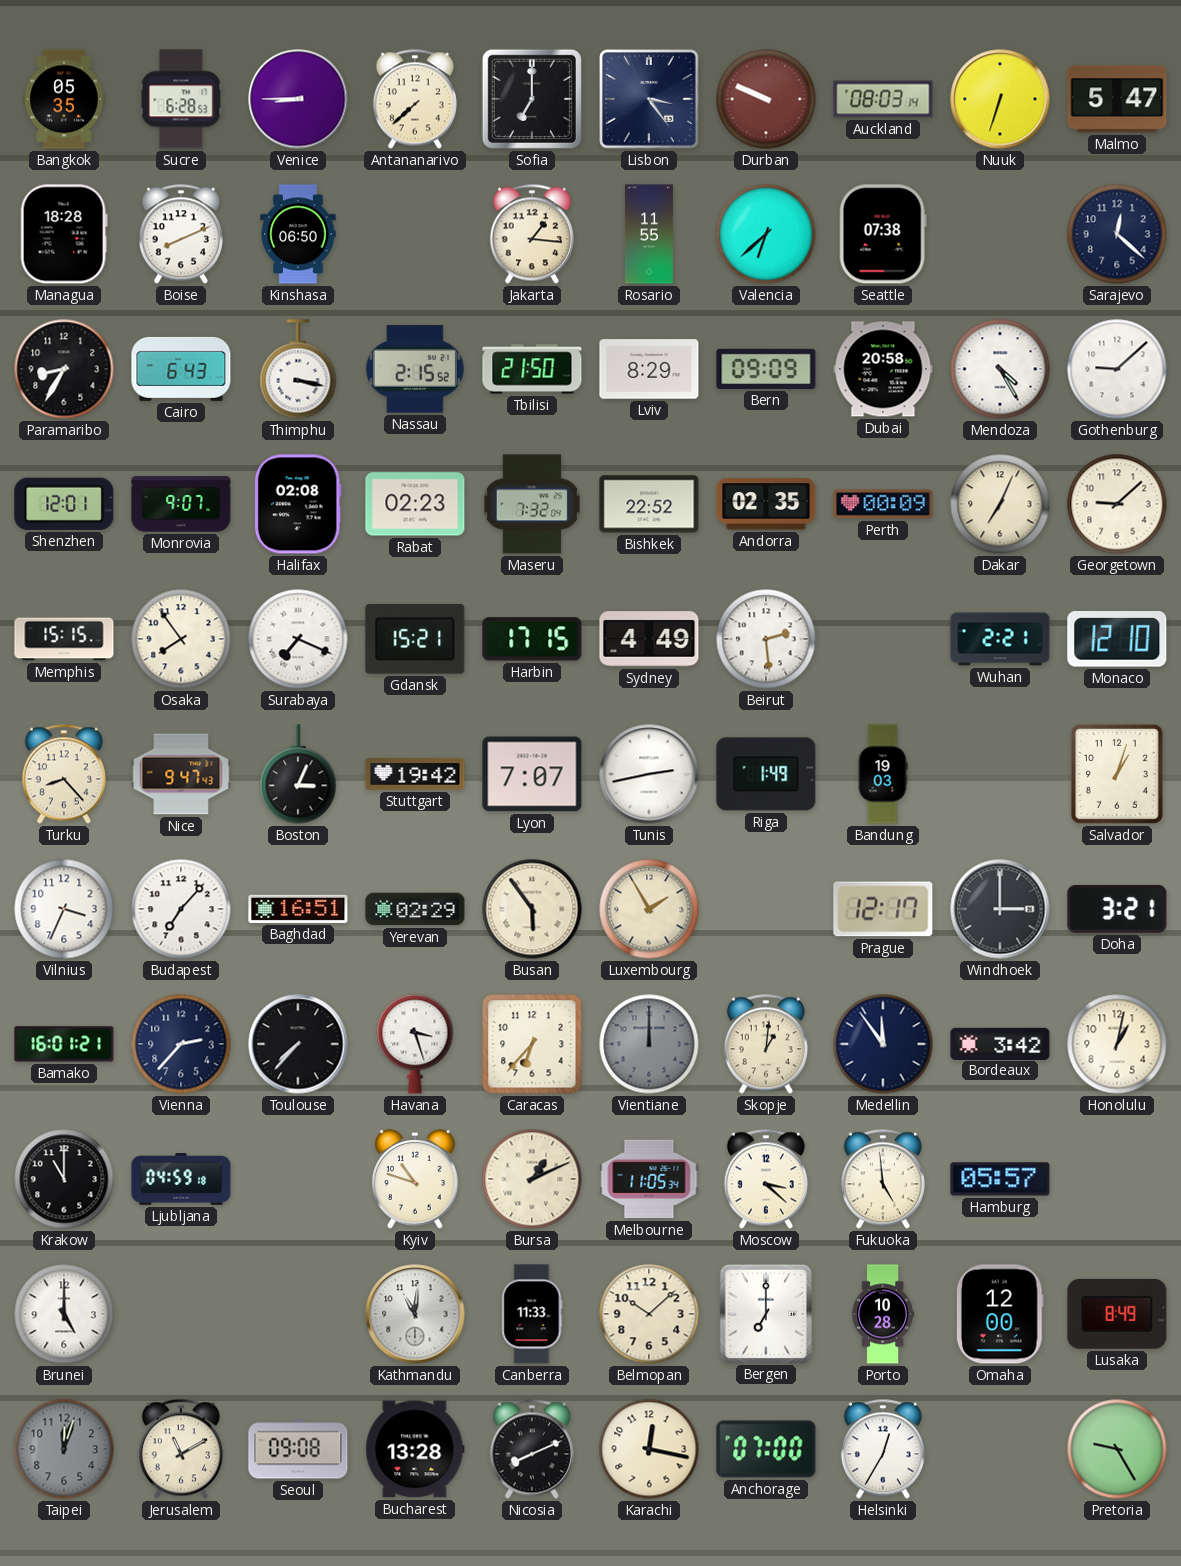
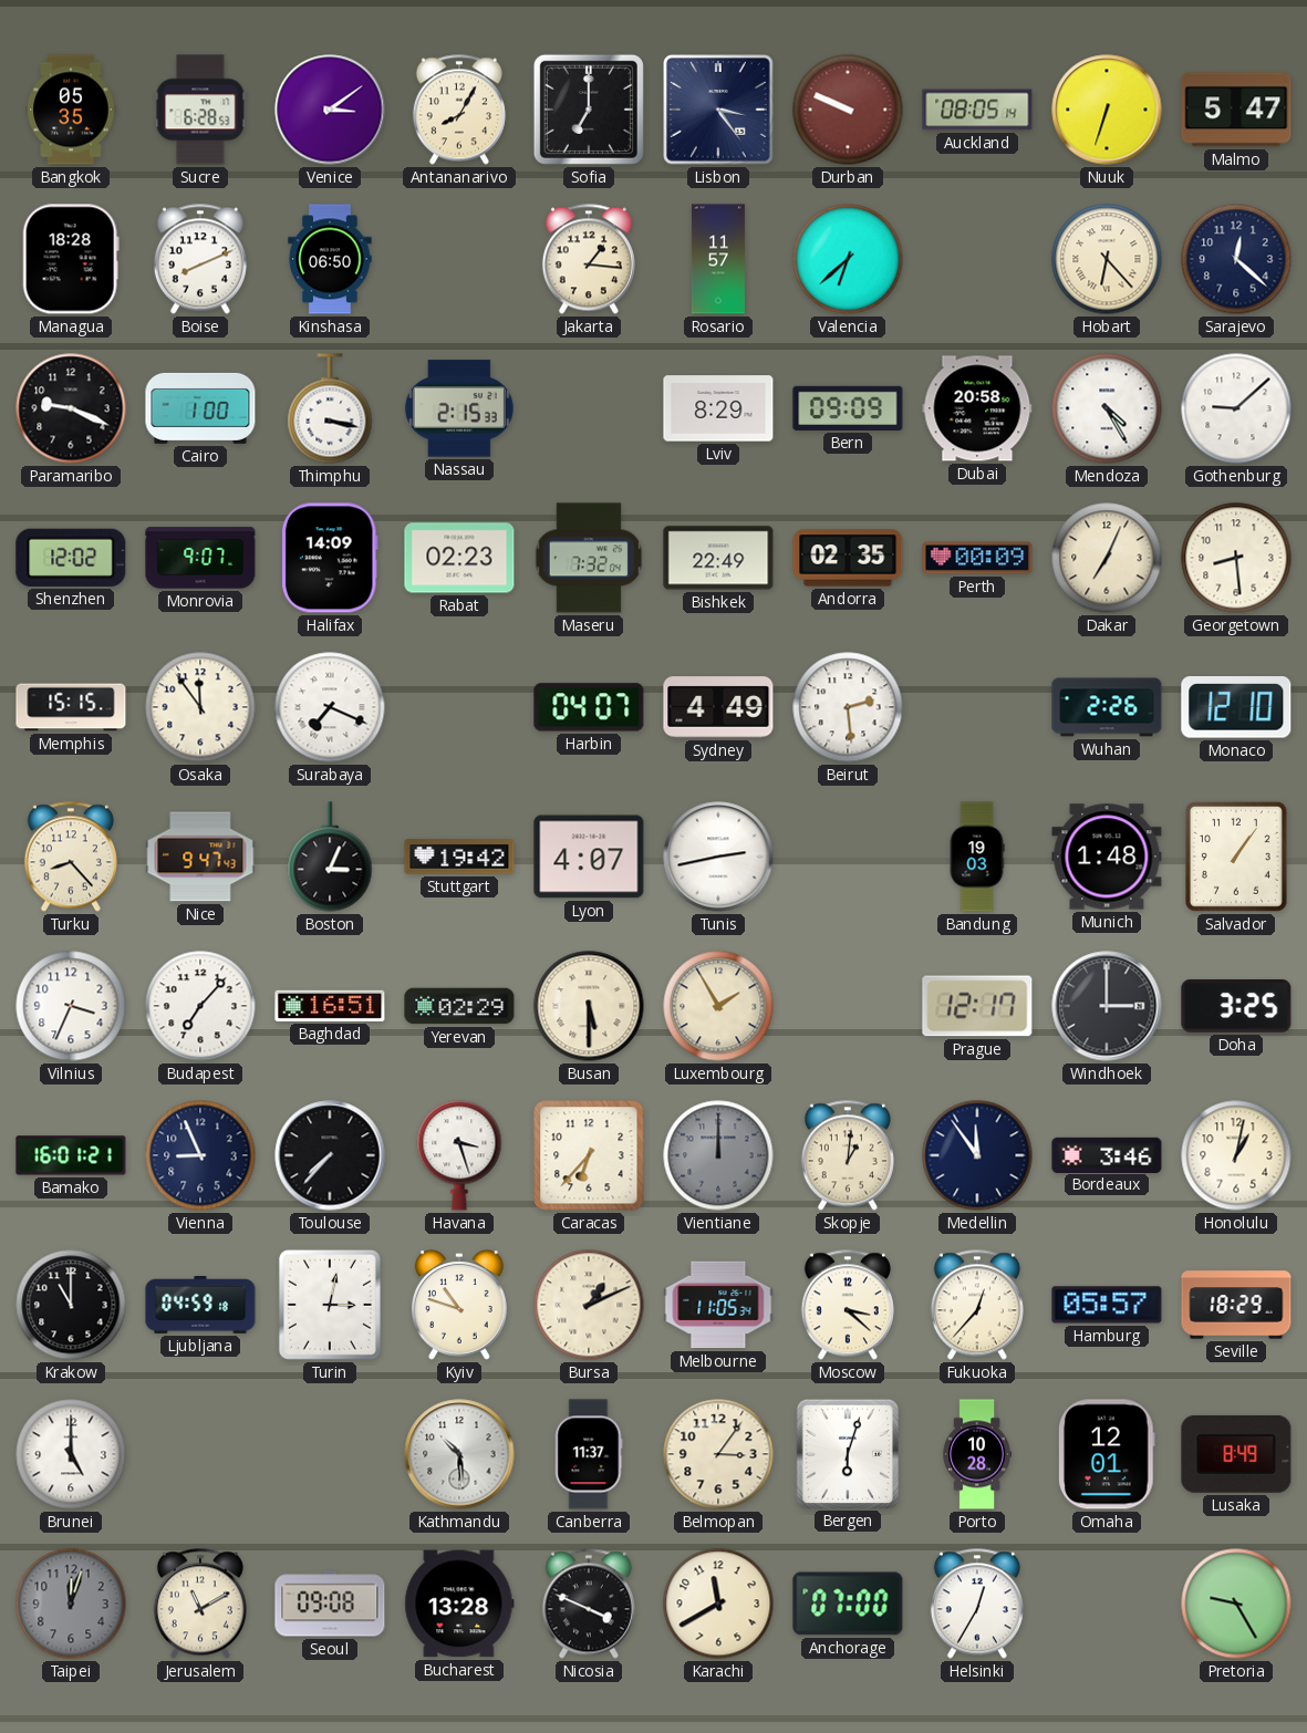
Venice: 8:45 -> 3:09
Antananarivo: 7:38 -> 8:05
Auckland: 08:03 -> 08:05
Rosario: 11:55 -> 11:57
Seattle: 07:38 -> none
Hobart: none -> 6:23
Paramaribo: 8:35 -> 9:19
Cairo: 6:43 -> 1:00
Nassau: 2:15:52 -> 2:15:33
Tbilisi: 21:50 -> none
Shenzhen: 12:01 -> 12:02
Halifax: 02:08 -> 14:09
Bishkek: 22:52 -> 22:49
Georgetown: 9:08 -> 8:29
Osaka: 7:54 -> 11:54
Gdansk: 15:21 -> none
Harbin: 17:15 -> 04:07
Wuhan: 2:21 -> 2:26
Lyon: 7:07 -> 4:07
Riga: 1:49 -> none
Munich: none -> 1:48
Salvador: 1:03 -> 1:06
Busan: 5:54 -> 5:30
Doha: 3:21 -> 3:25
Vienna: 2:37 -> 8:56
Bordeaux: 3:42 -> 3:46
Turin: none -> 3:02
Fukuoka: 4:59 -> 12:37
Seville: none -> 18:29
Kathmandu: 11:01 -> 10:29
Canberra: 11:33 -> 11:37
Belmopan: 10:08 -> 3:06
Bergen: 7:00 -> 6:03
Omaha: 12:00 -> 12:01
Nicosia: 8:11 -> 3:49
Karachi: 12:17 -> 11:40
